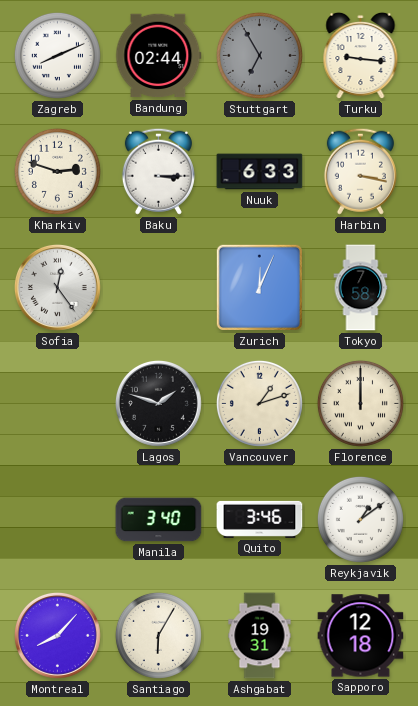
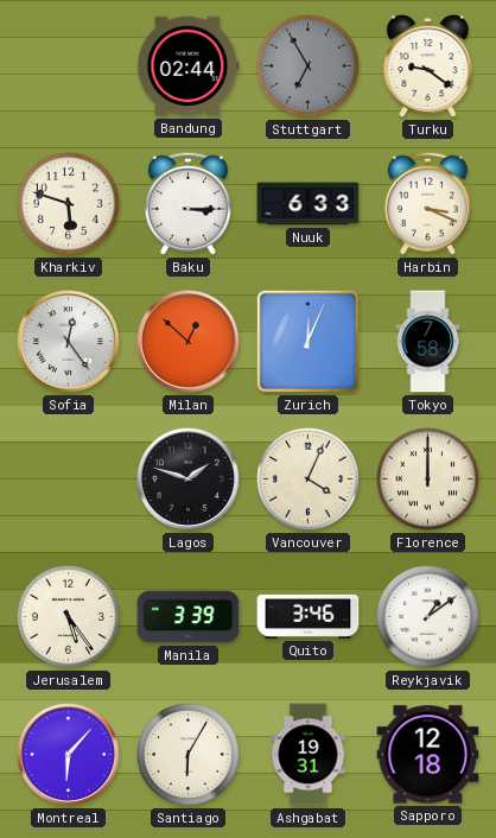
Zagreb: 8:11 -> none
Turku: 9:16 -> 9:21
Kharkiv: 2:48 -> 5:48
Harbin: 3:17 -> 3:19
Milan: none -> 12:52
Vancouver: 1:12 -> 4:04
Jerusalem: none -> 5:24
Manila: 3:40 -> 3:39
Montreal: 8:07 -> 6:07
